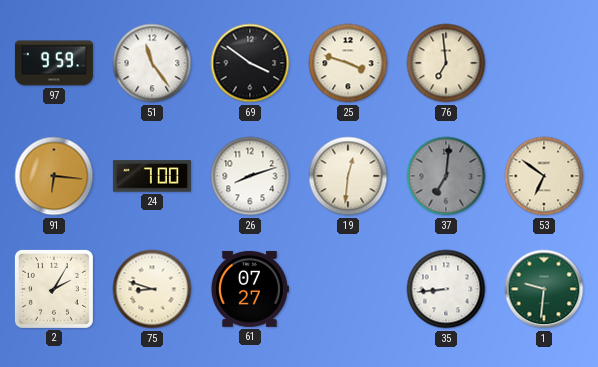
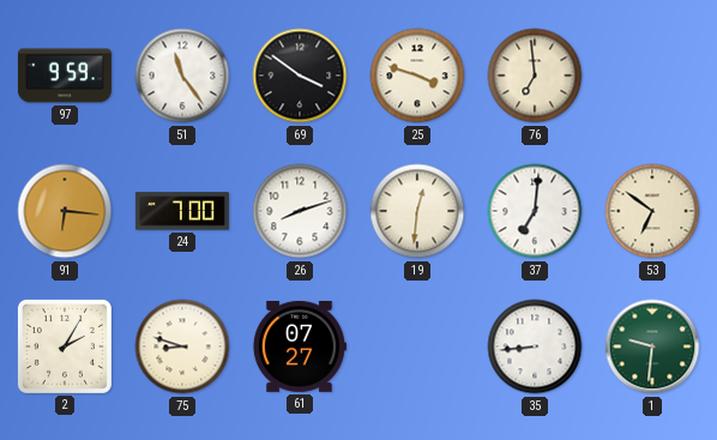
37 dial: grey -> white
